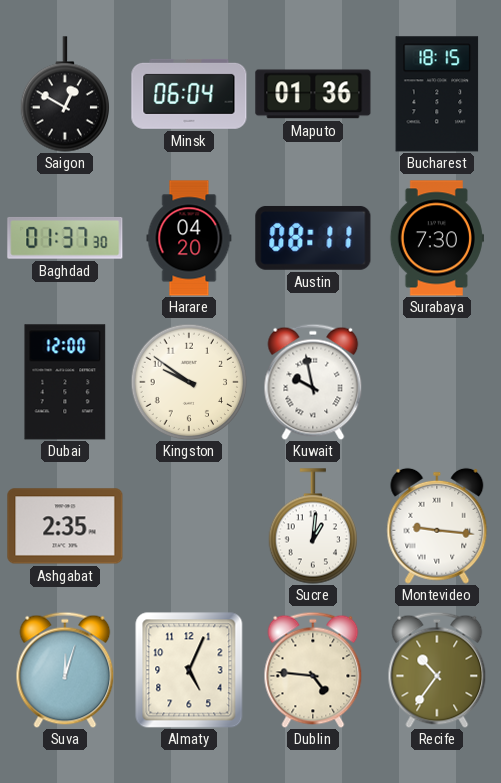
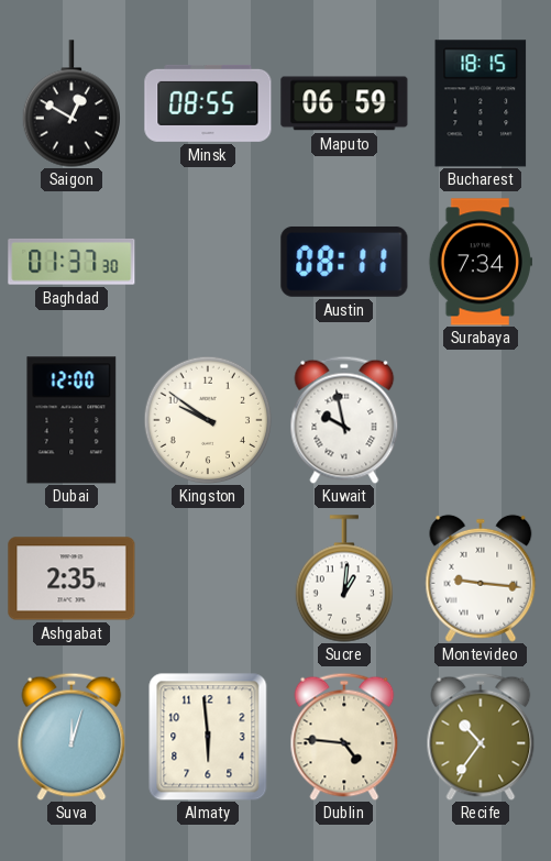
Minsk: 06:04 -> 08:55
Maputo: 01:36 -> 06:59
Harare: 04:20 -> none
Surabaya: 7:30 -> 7:34
Almaty: 5:04 -> 5:59
